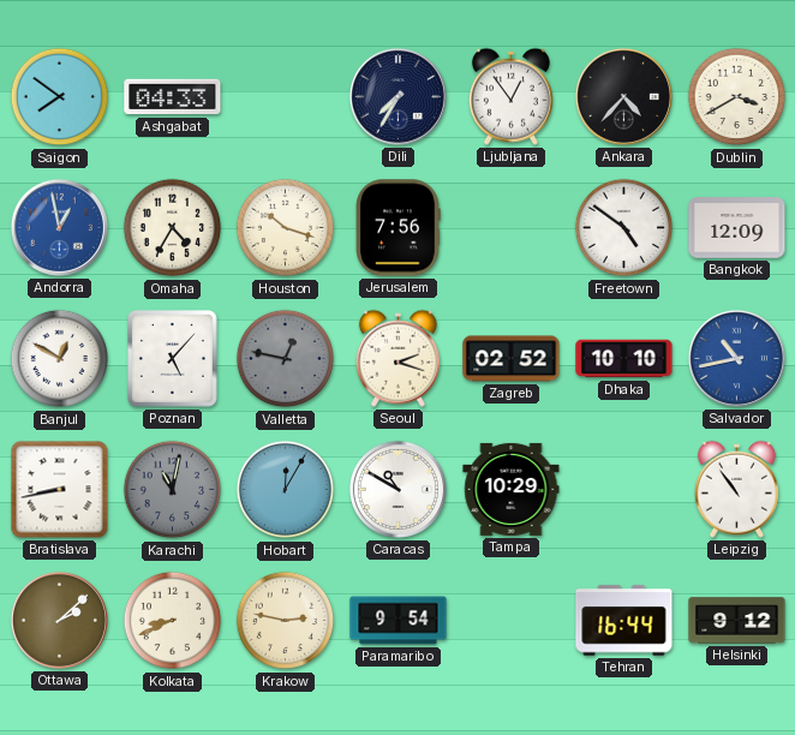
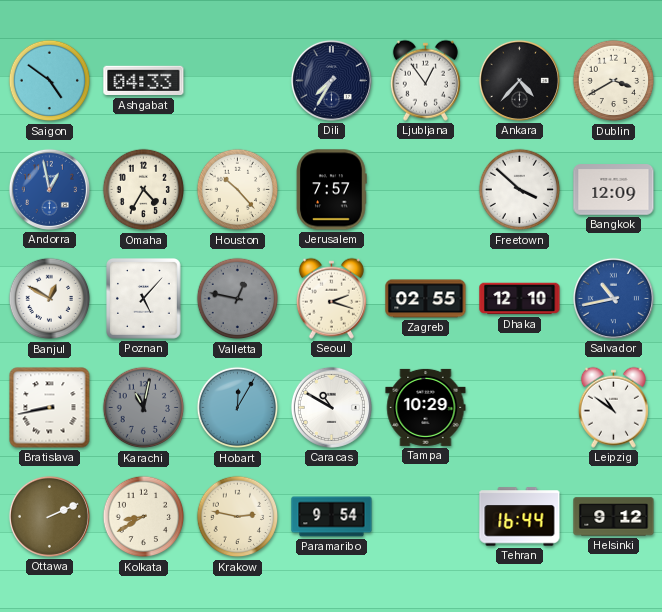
Saigon: 7:51 -> 4:51
Houston: 10:18 -> 10:23
Jerusalem: 7:56 -> 7:57
Freetown: 4:51 -> 3:52
Zagreb: 02:52 -> 02:55
Dhaka: 10:10 -> 12:10
Leipzig: 10:54 -> 10:51
Ottawa: 2:08 -> 2:11
Kolkata: 8:41 -> 8:40
